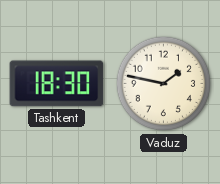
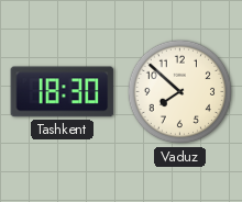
Vaduz: 1:47 -> 7:52
